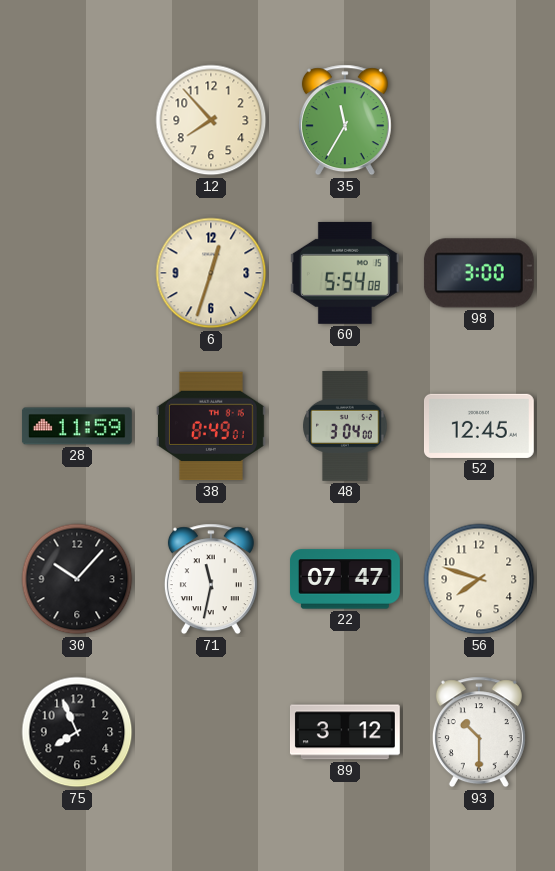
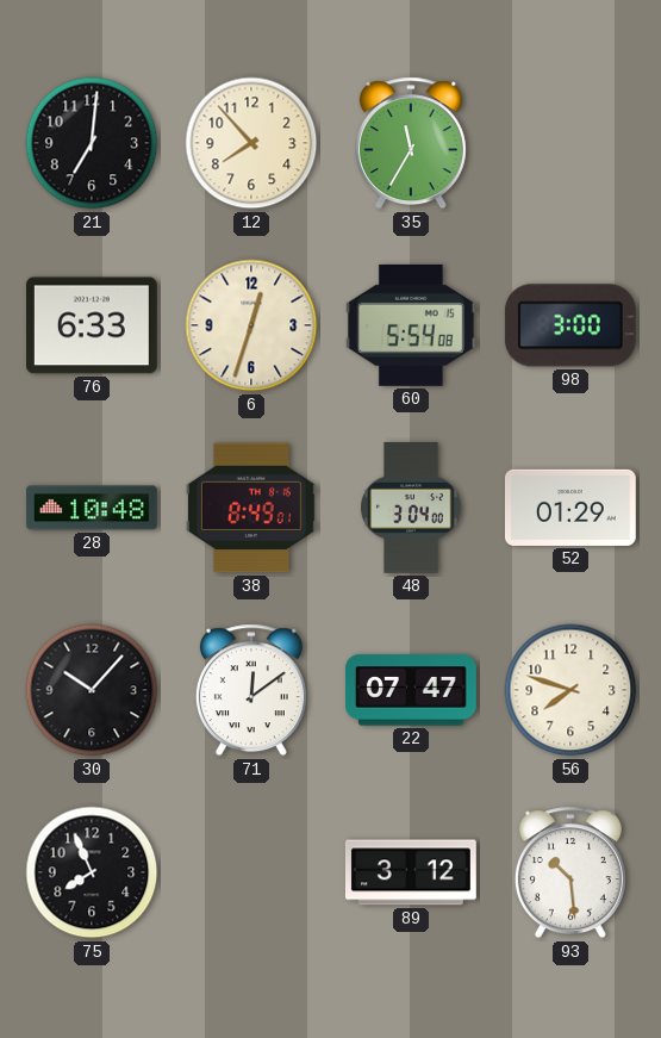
21: none -> 7:01
76: none -> 6:33
28: 11:59 -> 10:48
52: 12:45 -> 01:29
71: 11:32 -> 12:09
93: 10:30 -> 10:29
